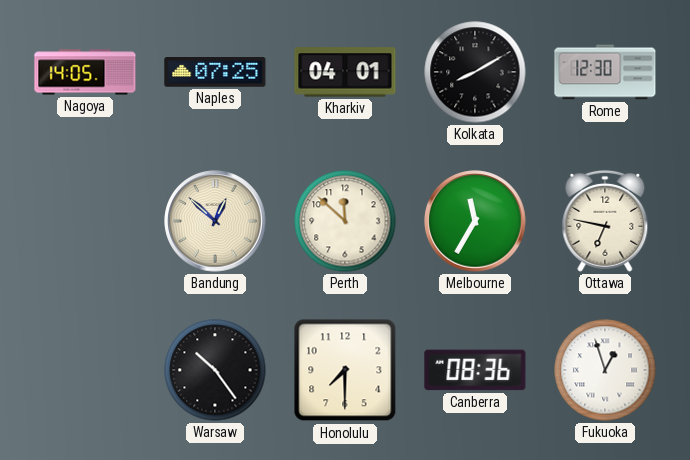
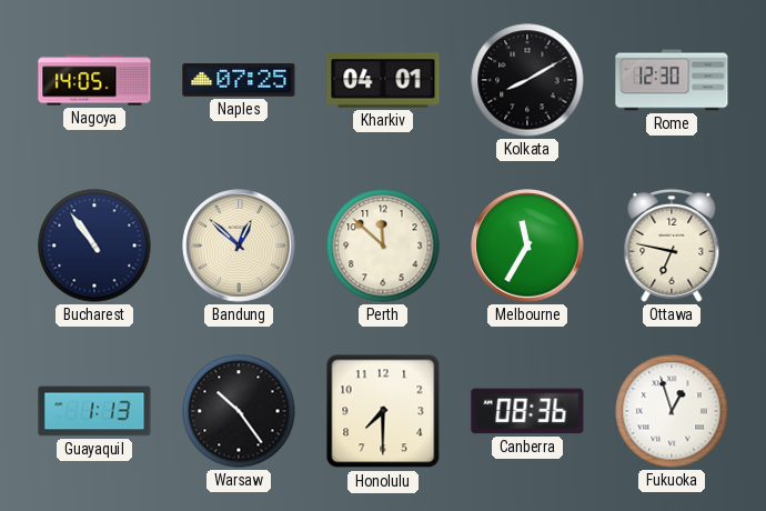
Bucharest: none -> 10:54
Guayaquil: none -> 1:13
